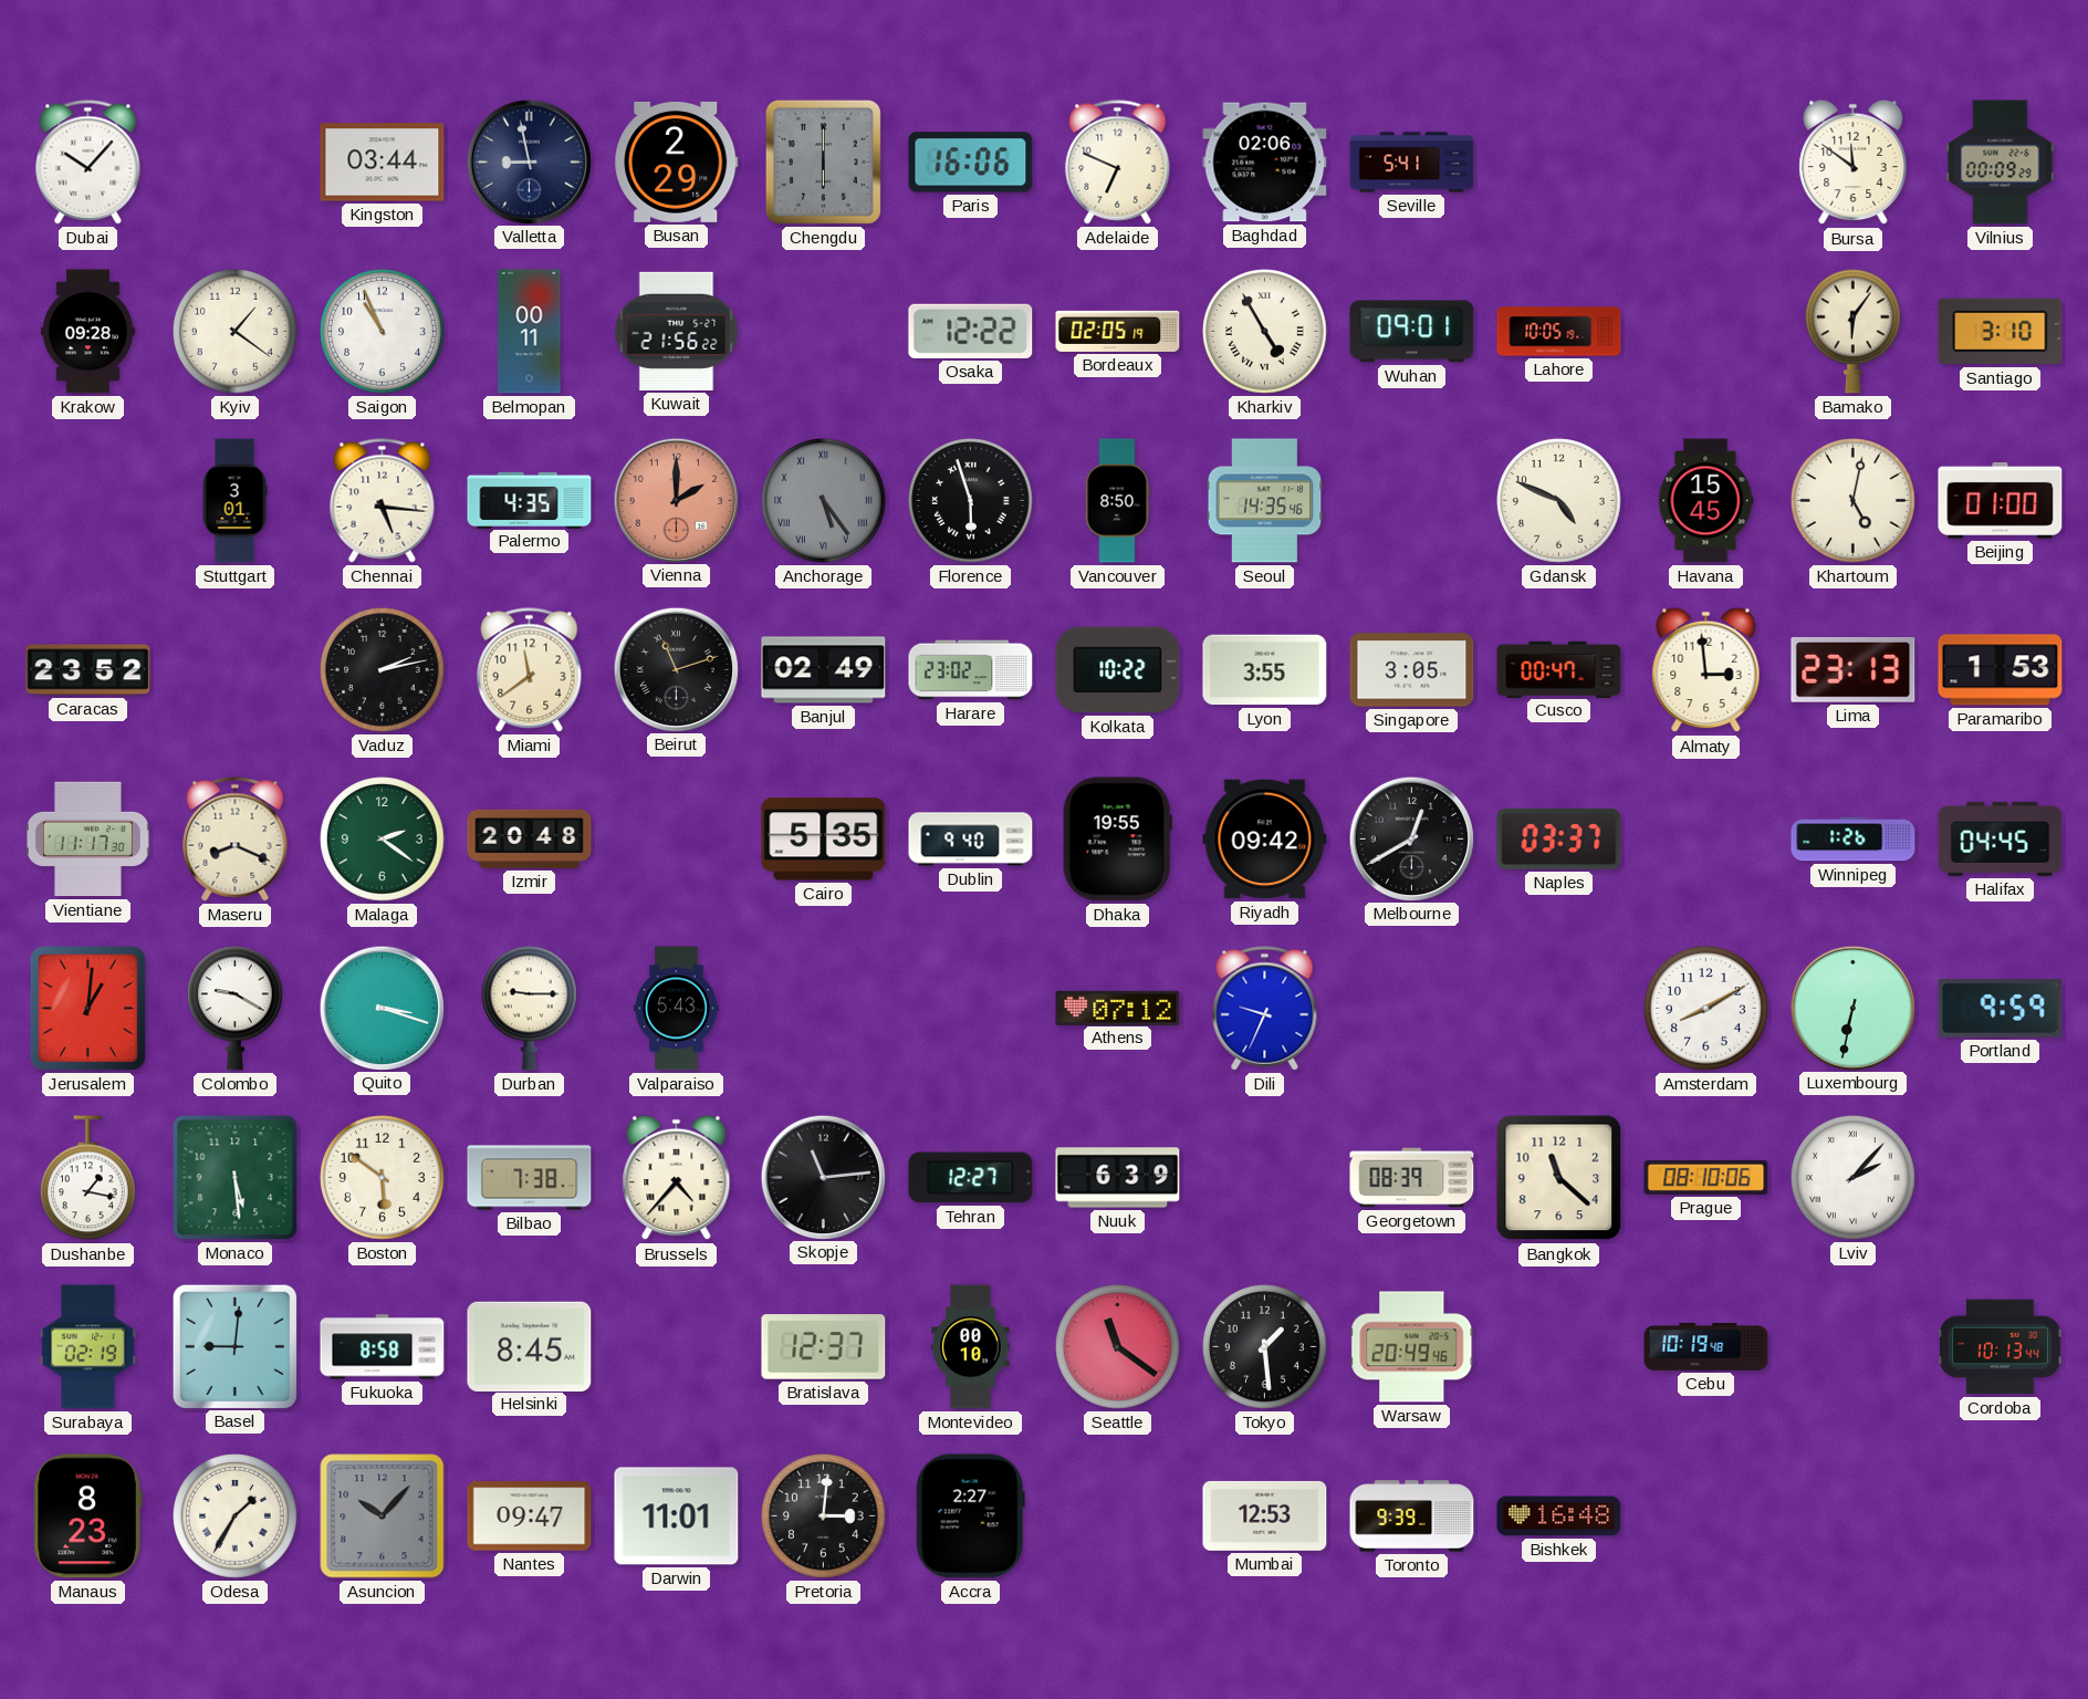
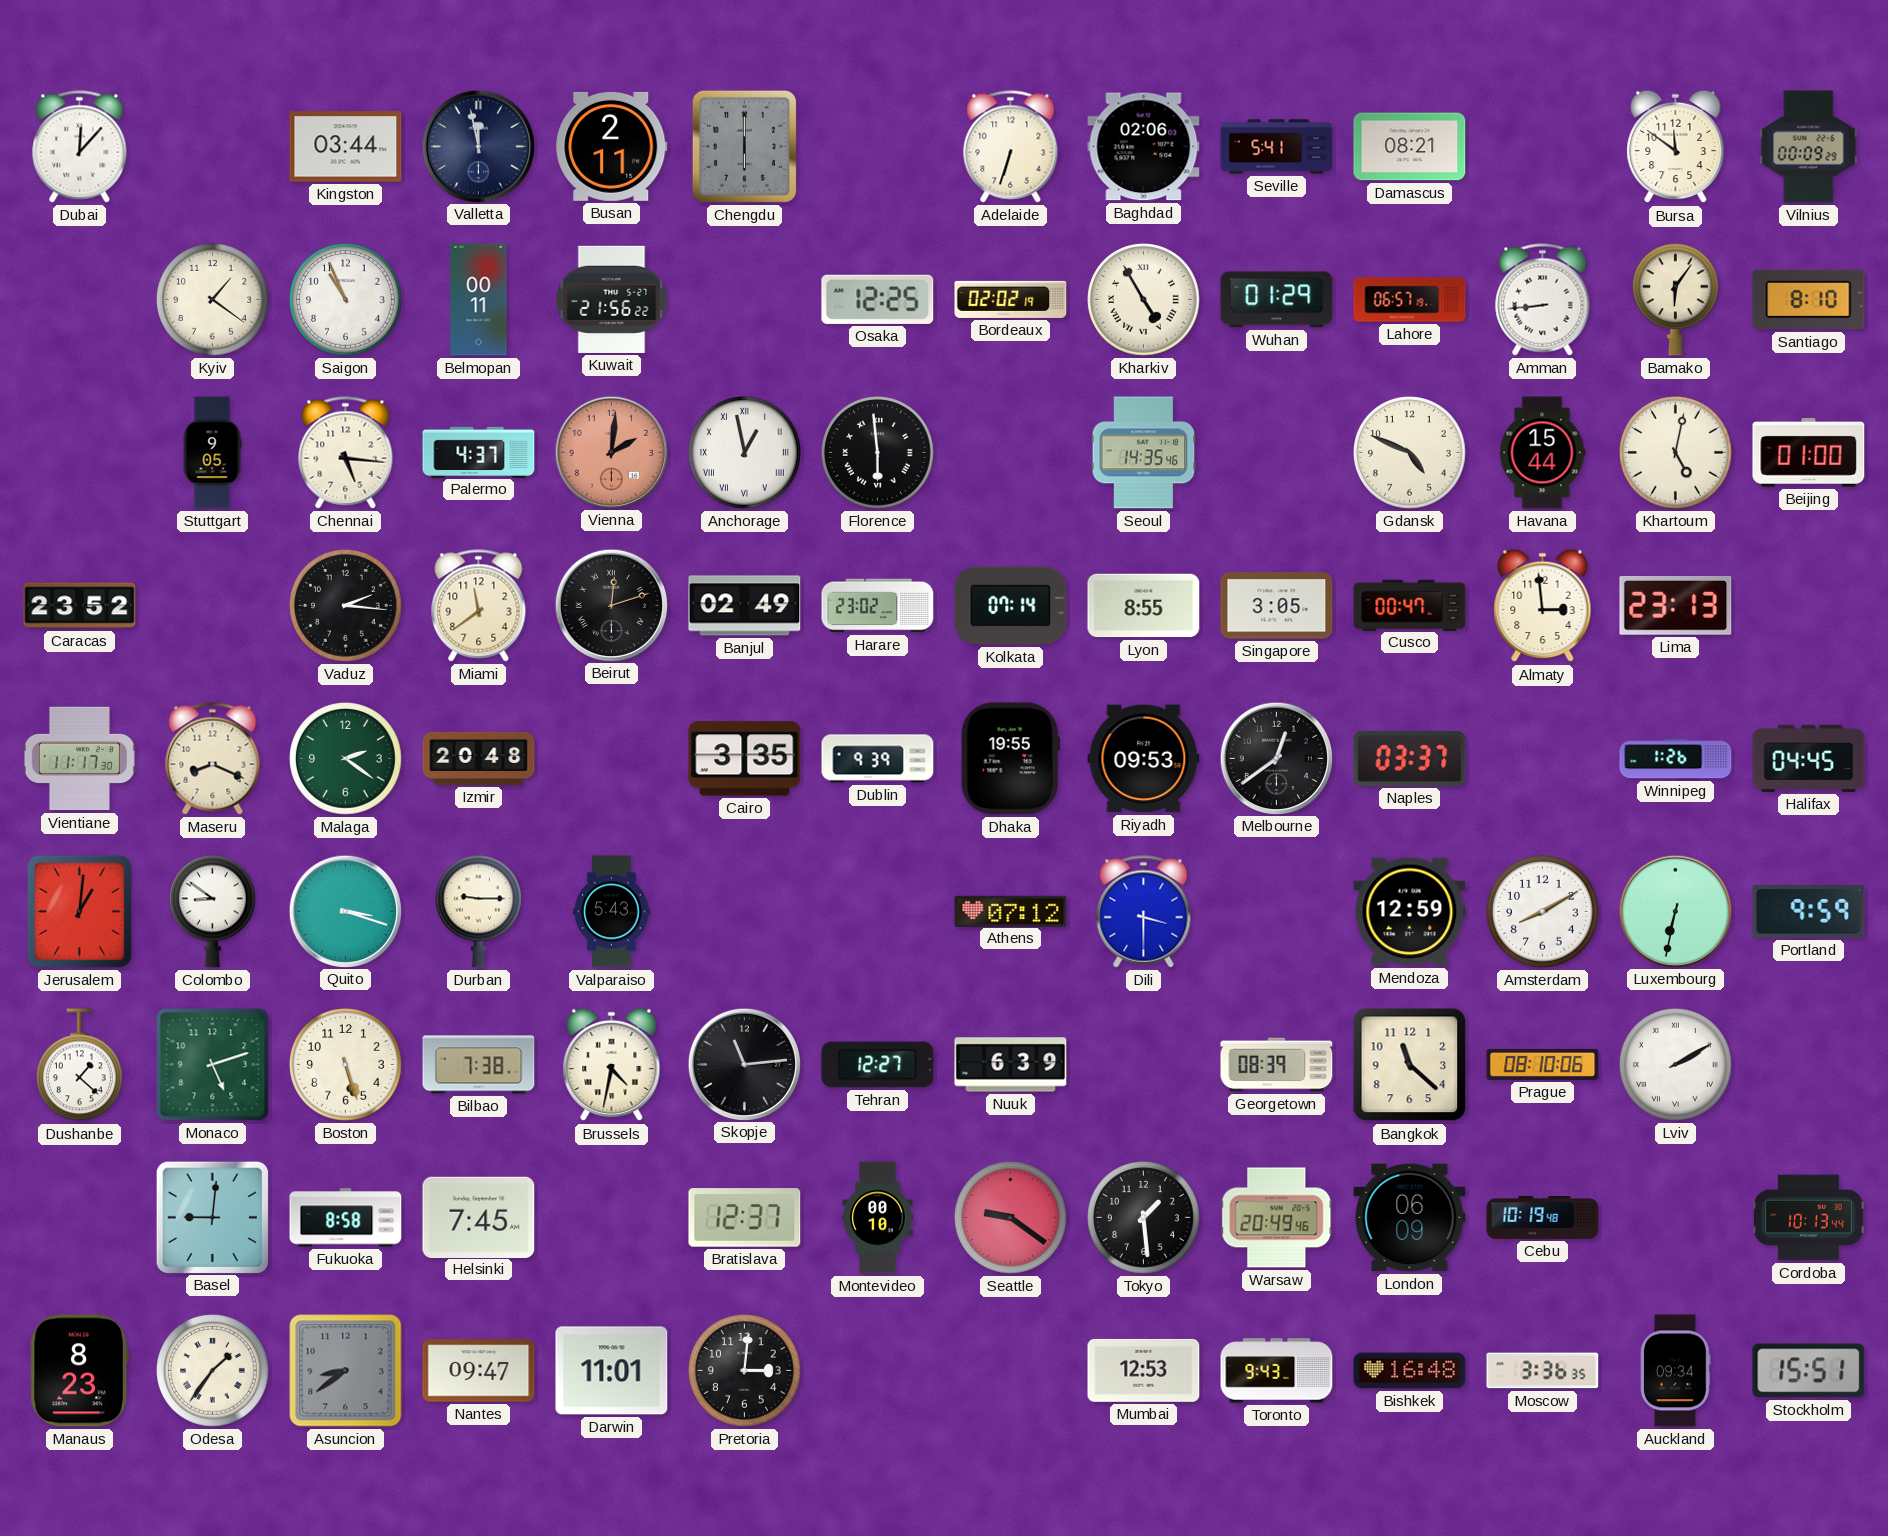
Dubai: 10:07 -> 12:07
Valletta: 8:58 -> 11:58
Busan: 2:29 -> 2:11
Paris: 16:06 -> none
Adelaide: 6:49 -> 6:33
Damascus: none -> 08:21
Krakow: 09:28 -> none
Osaka: 12:22 -> 12:25
Bordeaux: 02:05 -> 02:02
Wuhan: 09:01 -> 01:29
Lahore: 10:05 -> 06:57
Amman: none -> 8:44
Santiago: 3:10 -> 8:10
Stuttgart: 3:01 -> 9:05
Palermo: 4:35 -> 4:37
Vienna: 2:00 -> 2:01
Anchorage: 5:24 -> 12:58
Anchorage dial: grey -> white
Florence: 5:57 -> 5:59
Vancouver: 8:50 -> none
Havana: 15:45 -> 15:44
Vaduz: 2:13 -> 2:16
Beirut: 11:12 -> 12:12
Kolkata: 10:22 -> 07:14
Lyon: 3:55 -> 8:55
Paramaribo: 1:53 -> none
Cairo: 5:35 -> 3:35
Dublin: 9:40 -> 9:39
Riyadh: 09:42 -> 09:53
Melbourne: 12:40 -> 12:39
Colombo: 9:20 -> 8:51
Dili: 9:34 -> 3:30
Mendoza: none -> 12:59
Dushanbe: 1:17 -> 1:22
Monaco: 5:29 -> 5:12
Boston: 5:51 -> 5:27
Brussels: 4:37 -> 4:32
Lviv: 2:07 -> 2:10
Surabaya: 02:19 -> none
Helsinki: 8:45 -> 7:45
Seattle: 11:21 -> 9:21
London: none -> 06:09
Odesa: 1:35 -> 1:36
Asuncion: 10:07 -> 8:39
Accra: 2:27 -> none
Toronto: 9:39 -> 9:43
Moscow: none -> 3:36
Auckland: none -> 09:34
Stockholm: none -> 15:51
